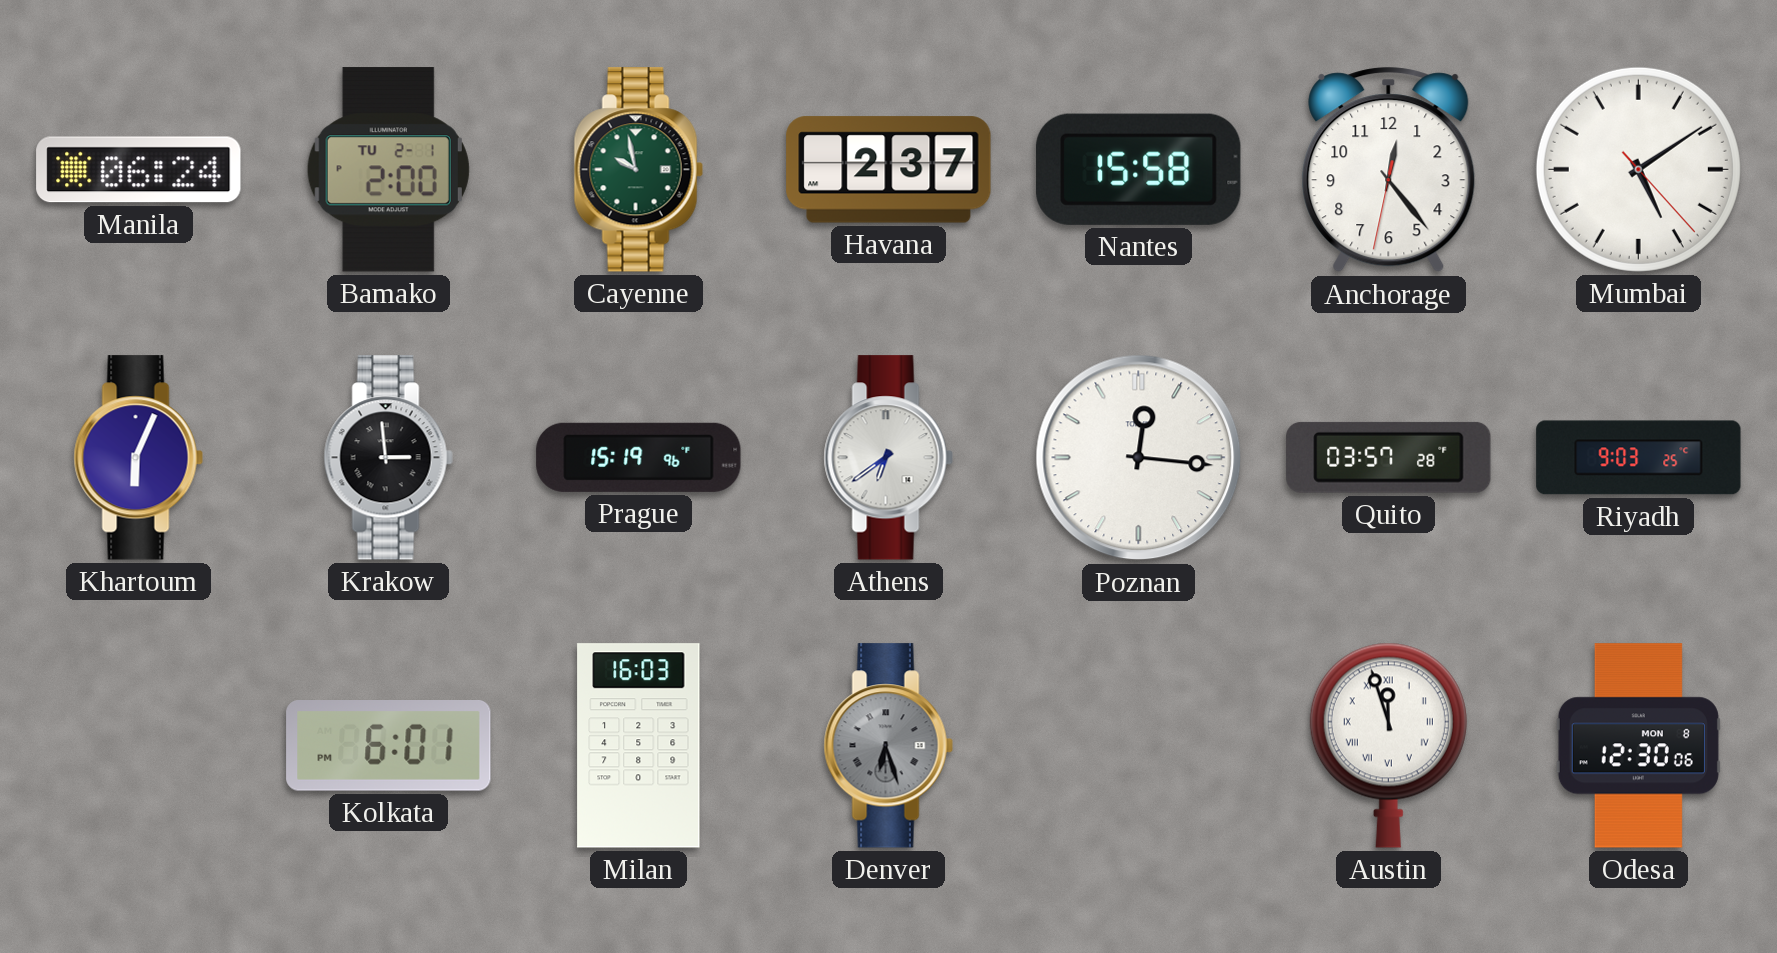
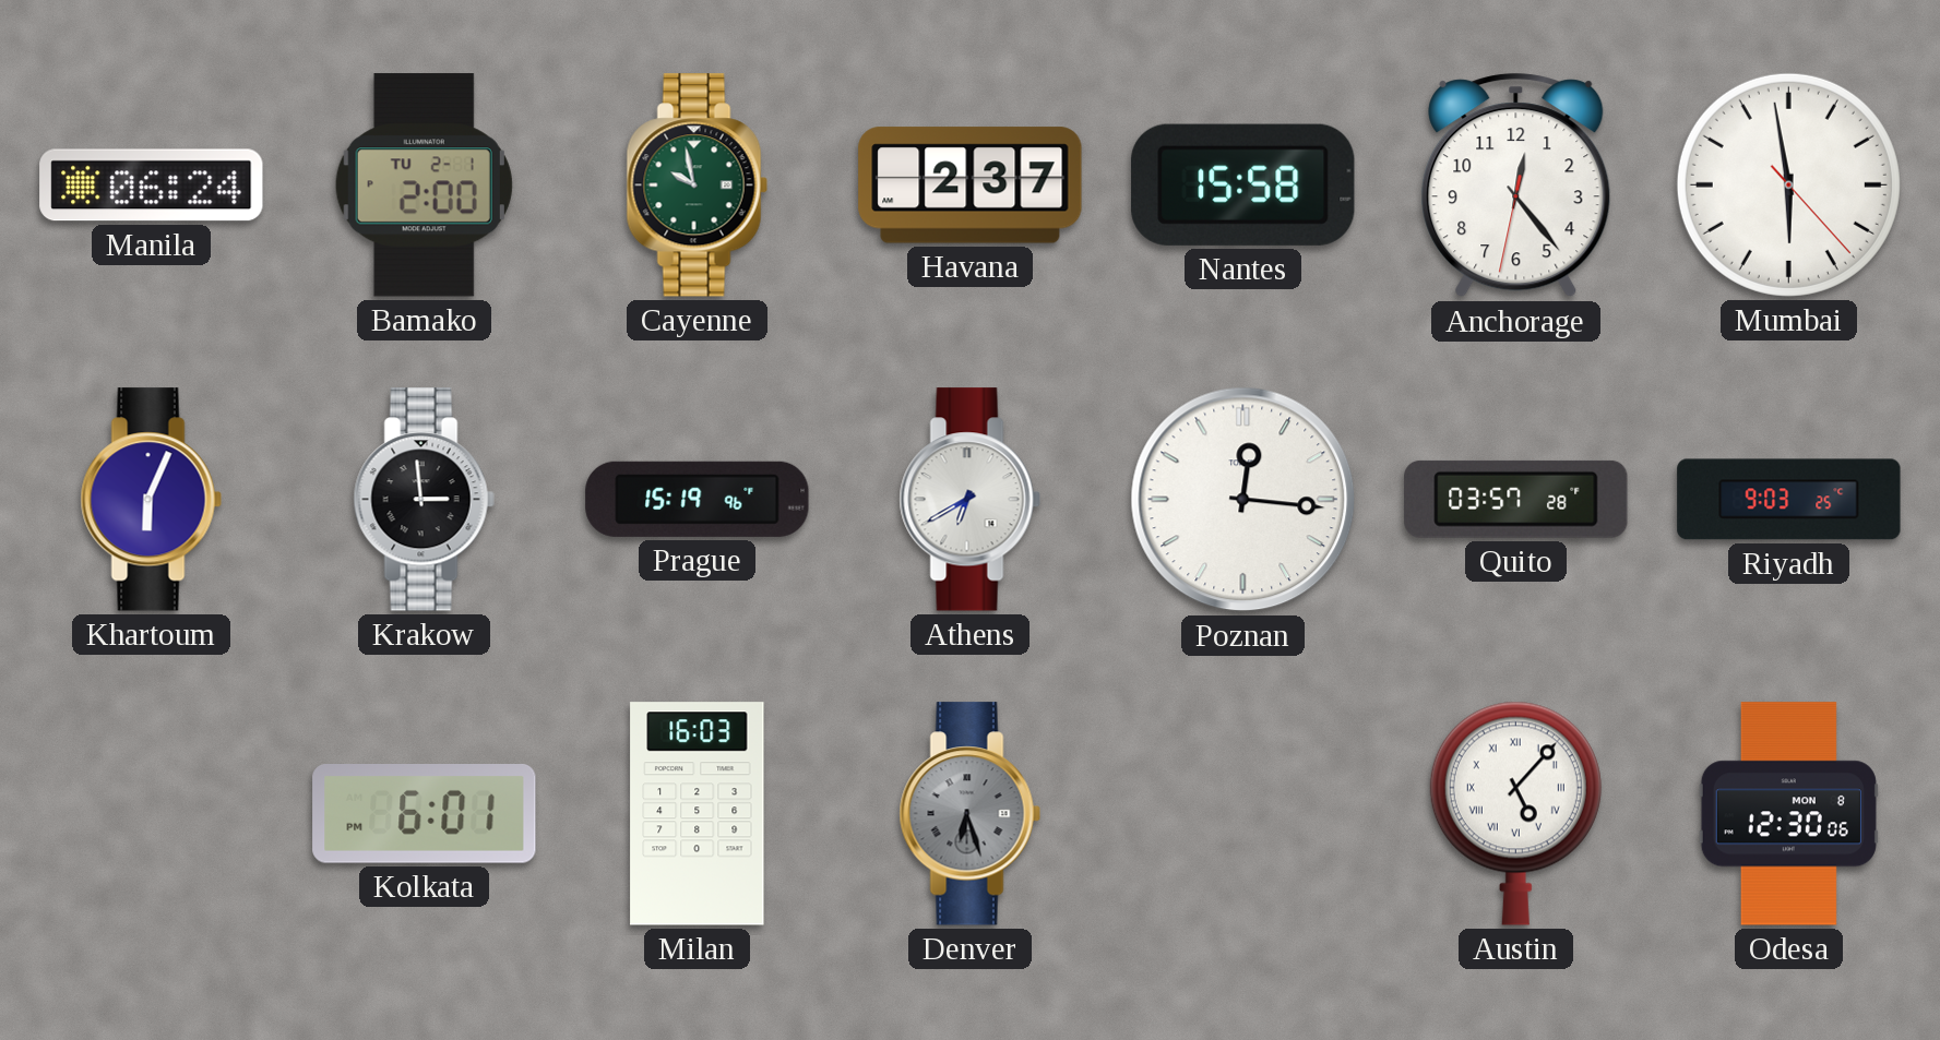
Mumbai: 5:09 -> 5:58
Athens: 6:39 -> 6:40
Austin: 11:57 -> 5:07
